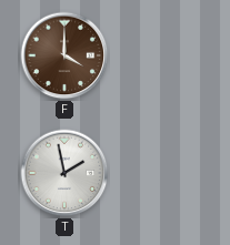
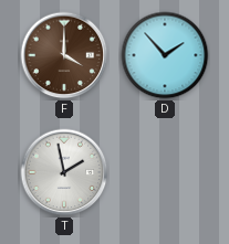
D: none -> 1:53
